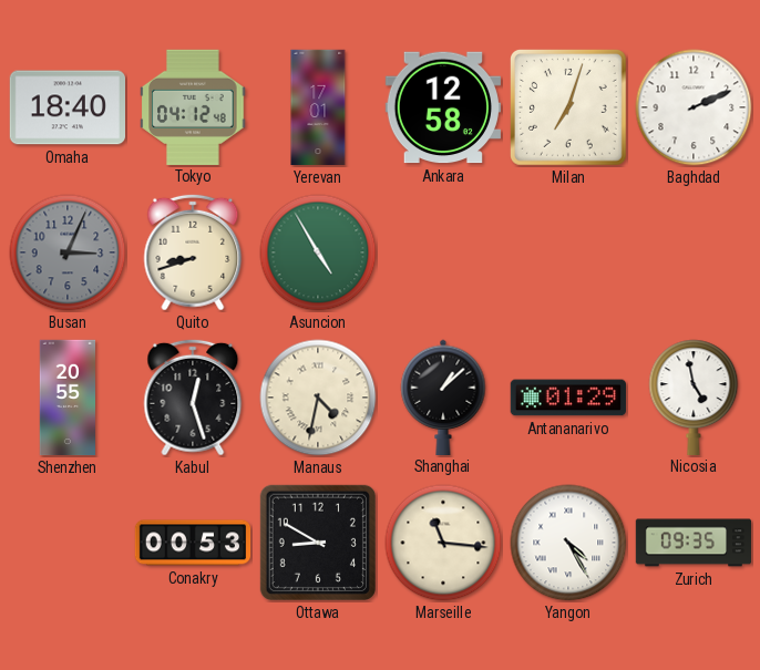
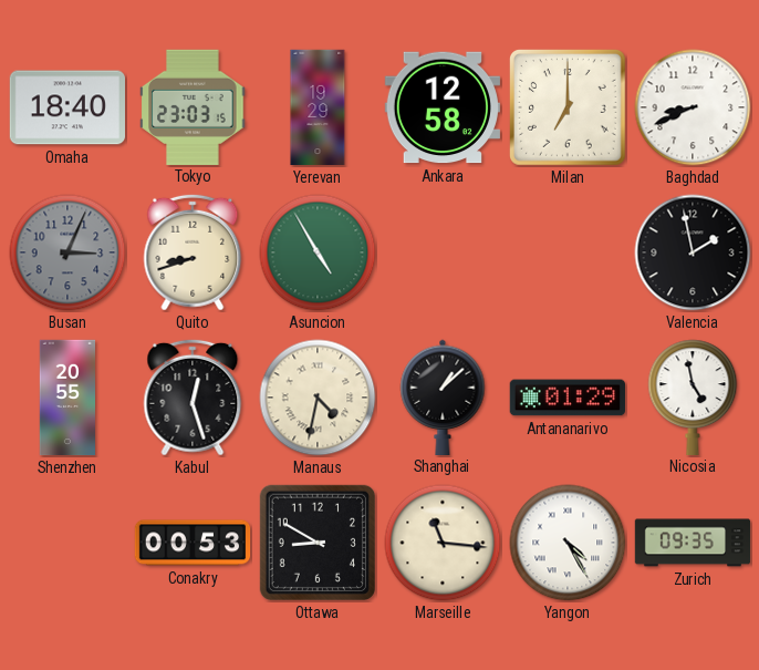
Tokyo: 04:12 -> 23:03
Yerevan: 17:01 -> 19:29
Milan: 7:03 -> 7:00
Baghdad: 2:11 -> 8:41
Valencia: none -> 1:58
